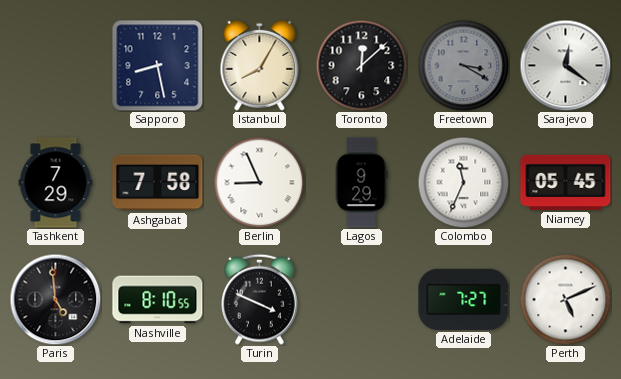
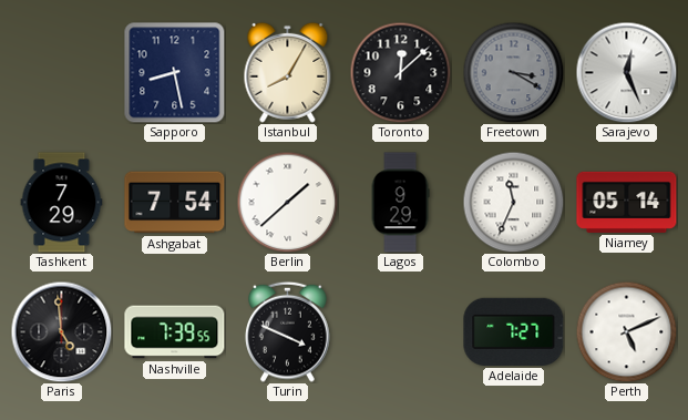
Sarajevo: 12:21 -> 12:26
Ashgabat: 7:58 -> 7:54
Berlin: 8:56 -> 1:38
Niamey: 05:45 -> 05:14
Nashville: 8:10 -> 7:39
